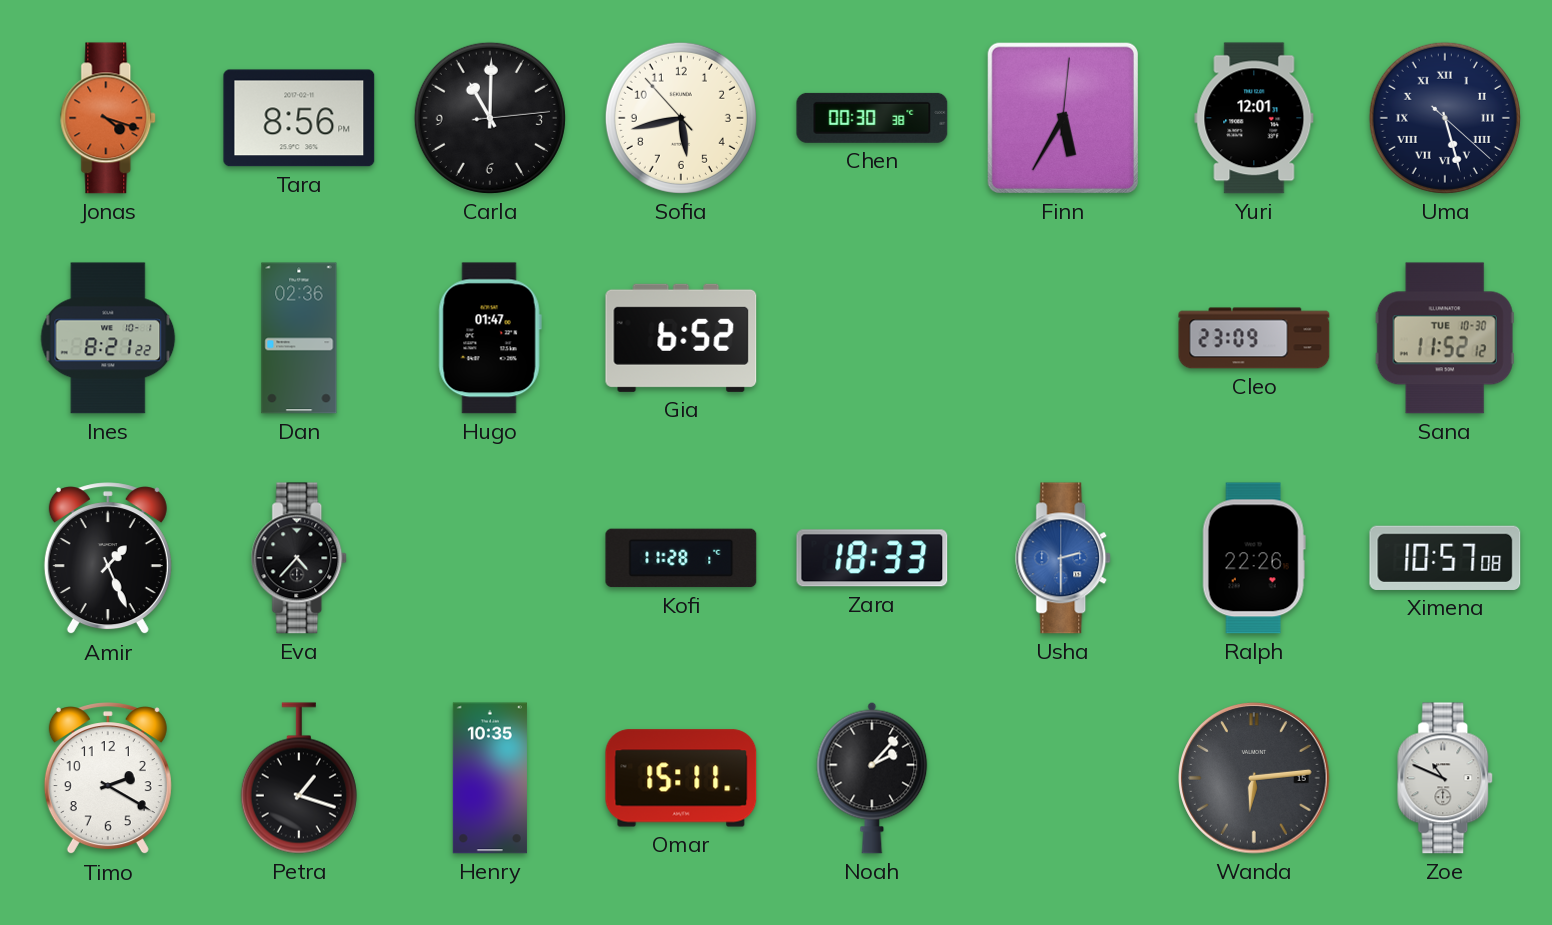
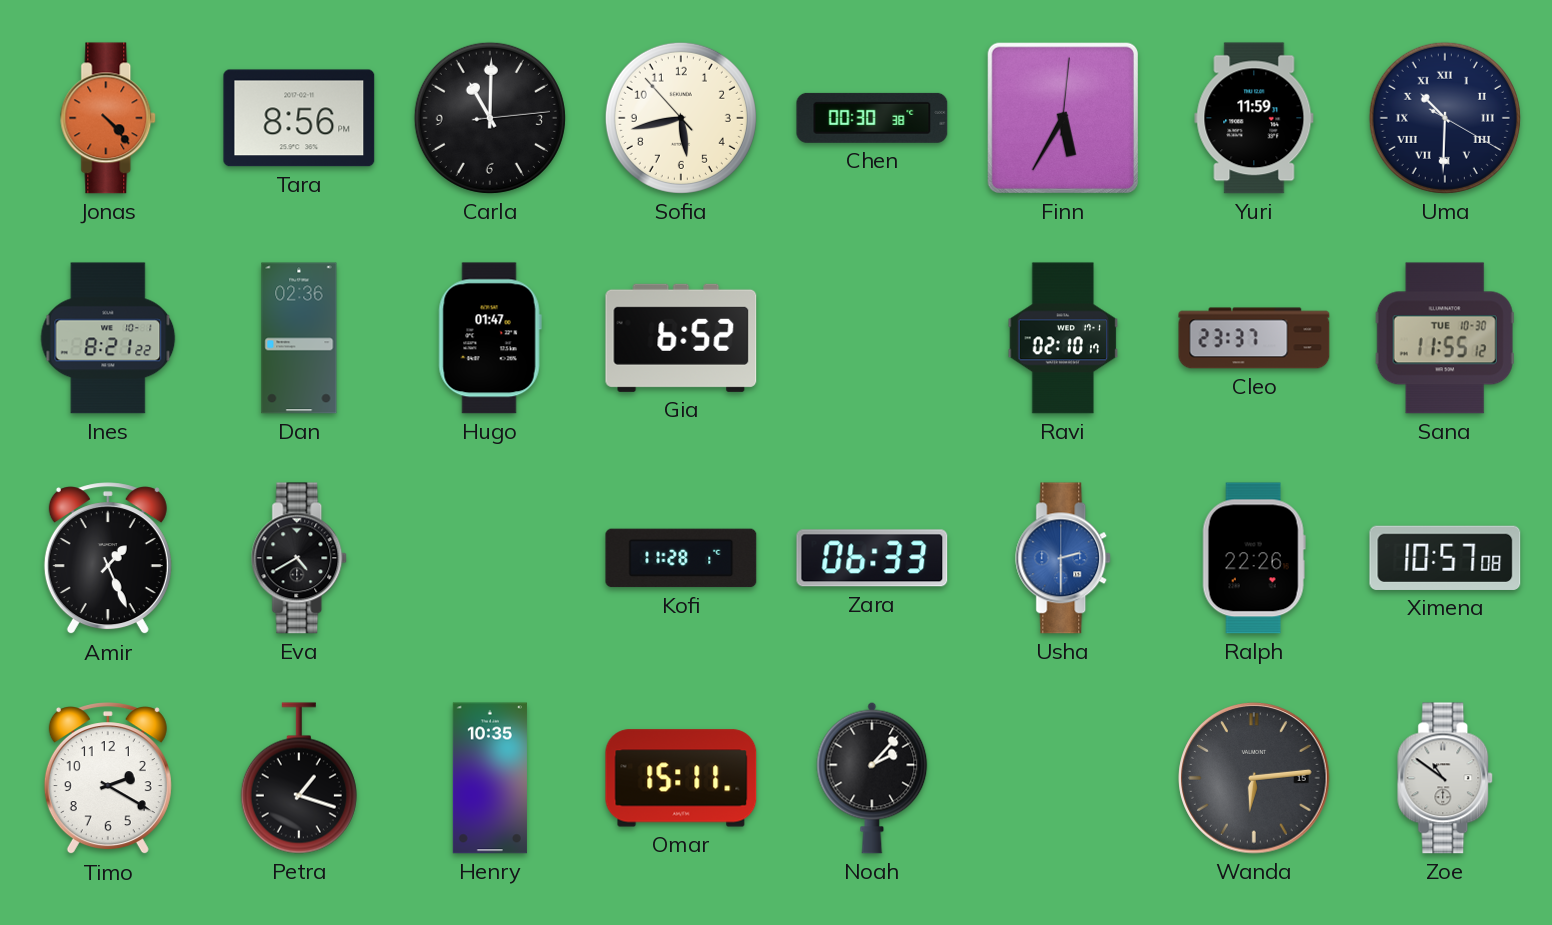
Jonas: 4:18 -> 4:23
Yuri: 12:01 -> 11:59
Uma: 5:27 -> 10:30
Ravi: none -> 02:10
Cleo: 23:09 -> 23:37
Sana: 11:52 -> 11:55
Eva: 4:37 -> 4:40
Zara: 18:33 -> 06:33
Zoe: 10:49 -> 10:51
